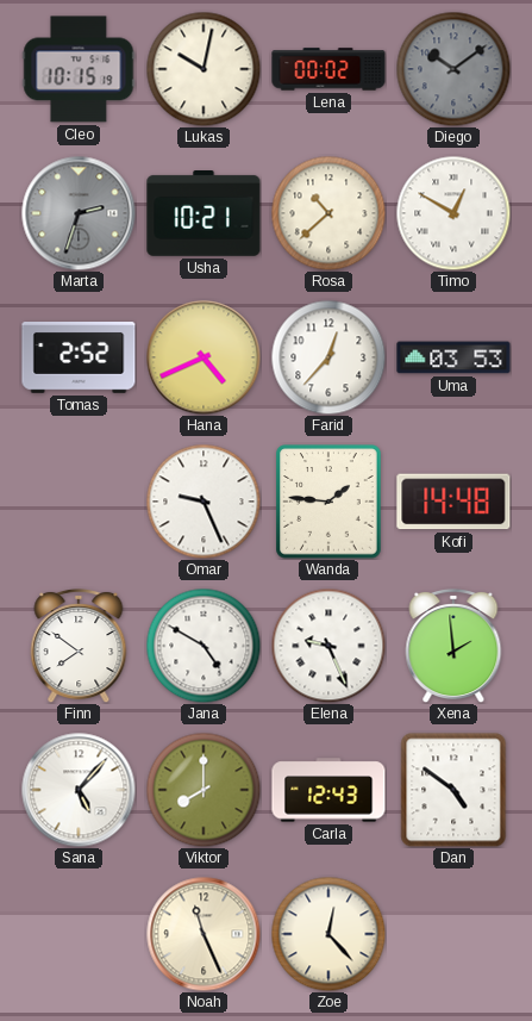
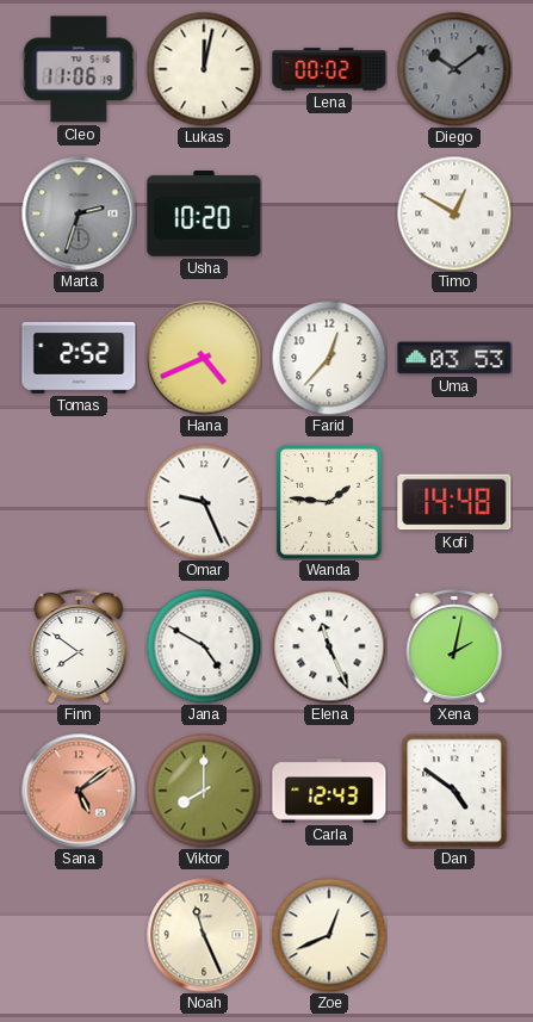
Cleo: 10:15 -> 11:06
Lukas: 10:02 -> 12:02
Usha: 10:21 -> 10:20
Rosa: 10:38 -> none
Elena: 9:26 -> 11:26
Xena: 1:59 -> 2:02
Sana: 5:07 -> 5:09
Sana dial: white -> salmon
Zoe: 12:23 -> 12:41
